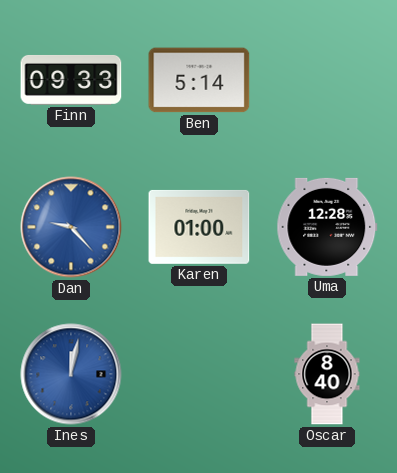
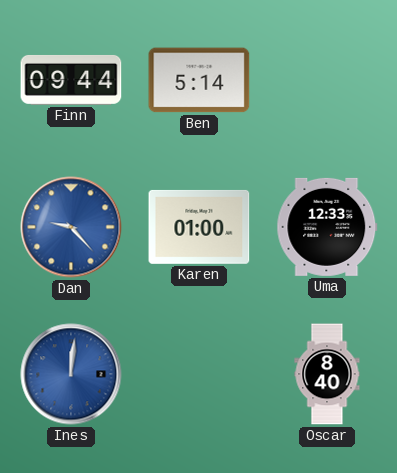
Finn: 09:33 -> 09:44
Uma: 12:28 -> 12:33
Ines: 12:02 -> 12:01
